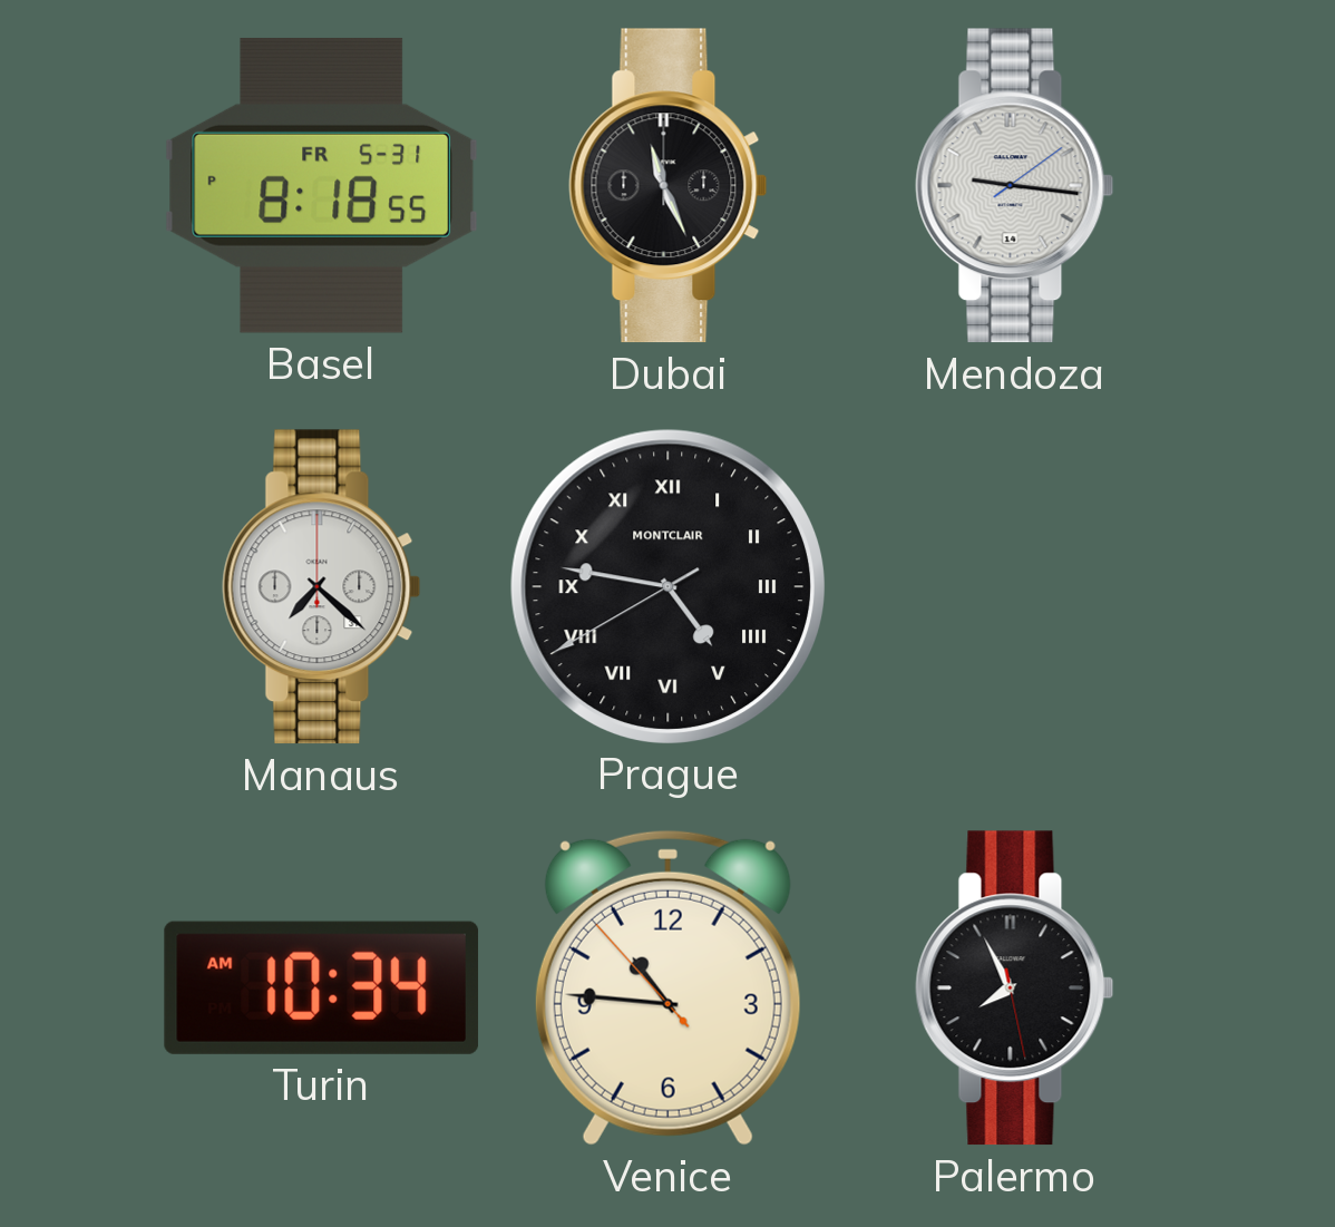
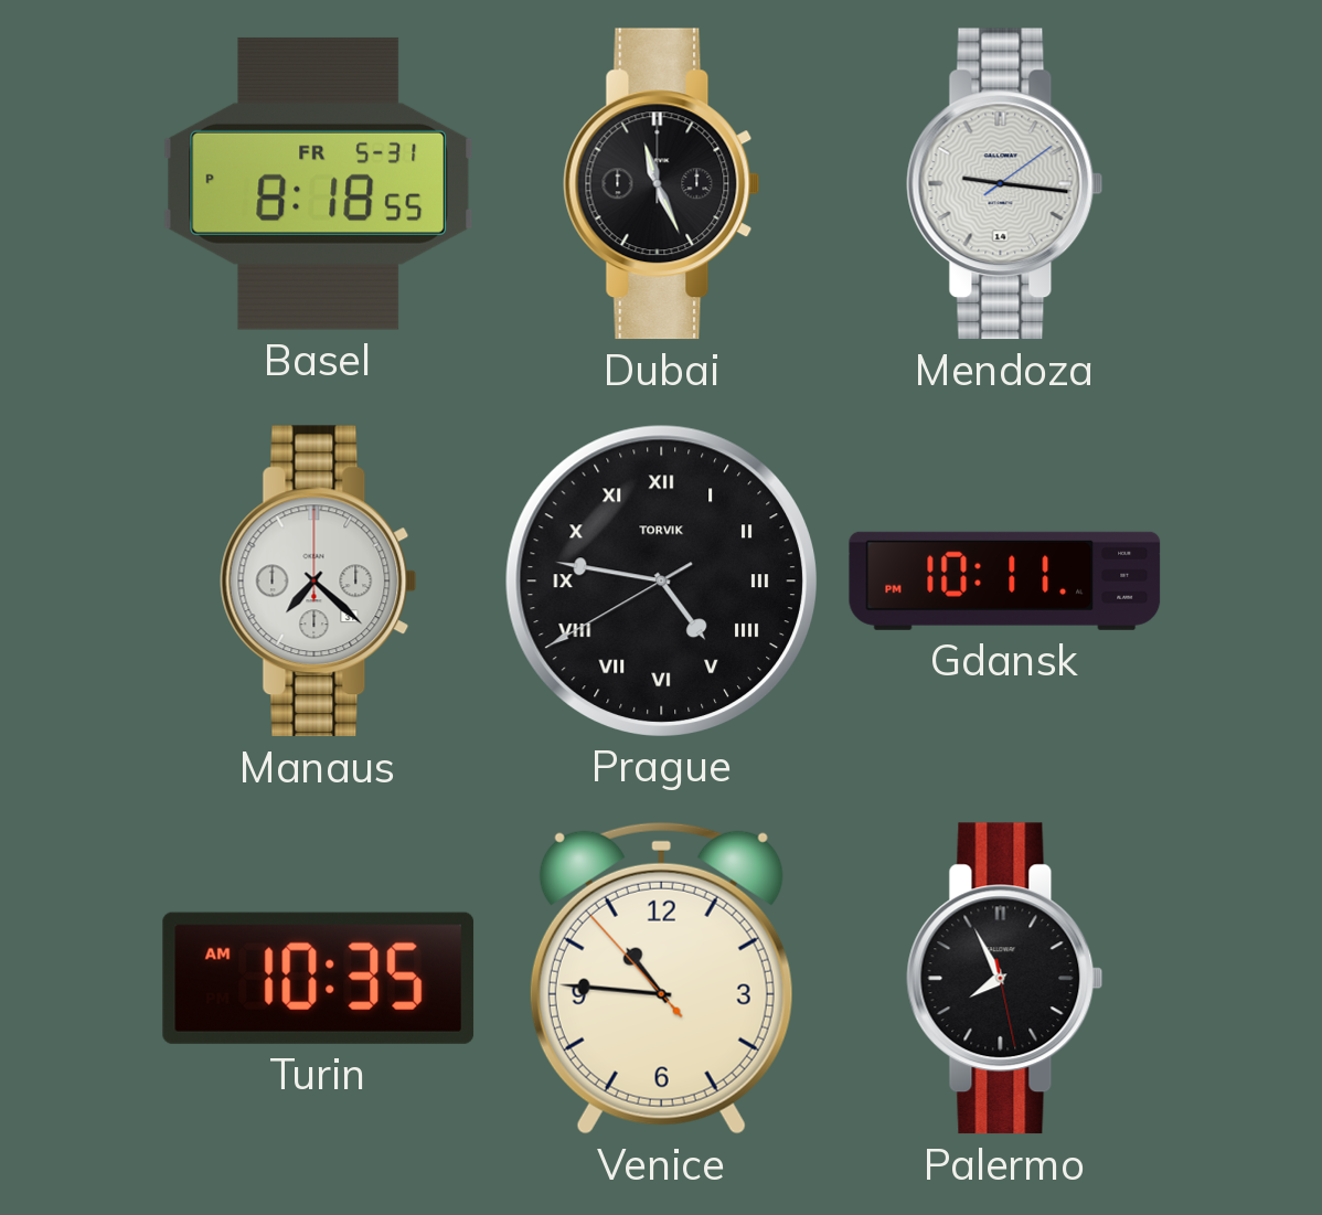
Prague brand: MONTCLAIR -> TORVIK
Gdansk: none -> 10:11
Turin: 10:34 -> 10:35
